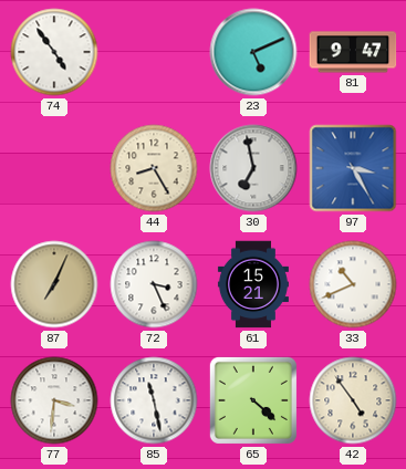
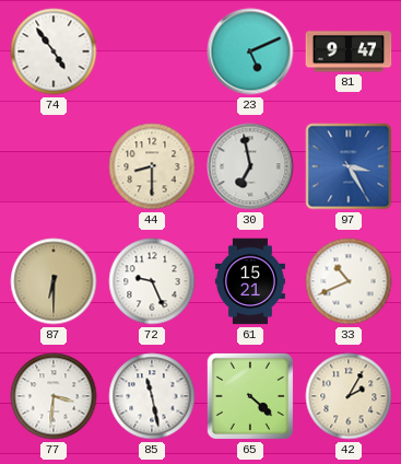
44: 8:25 -> 8:30
87: 7:04 -> 6:30
72: 3:26 -> 9:26
42: 4:54 -> 2:05
